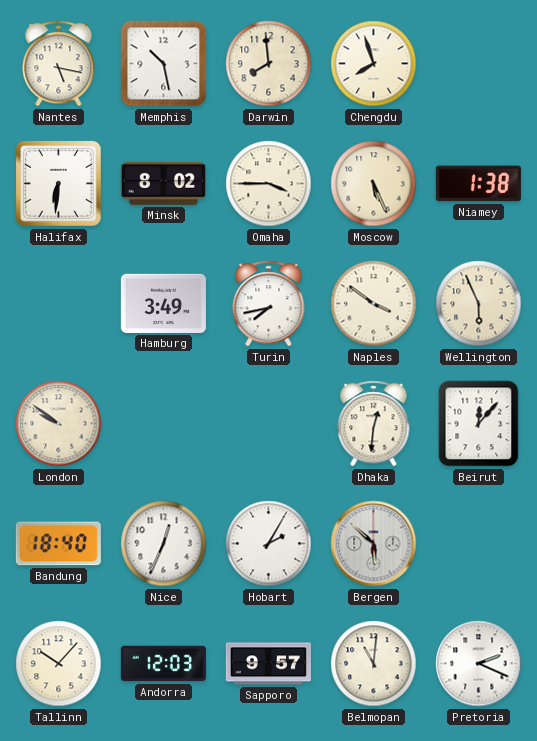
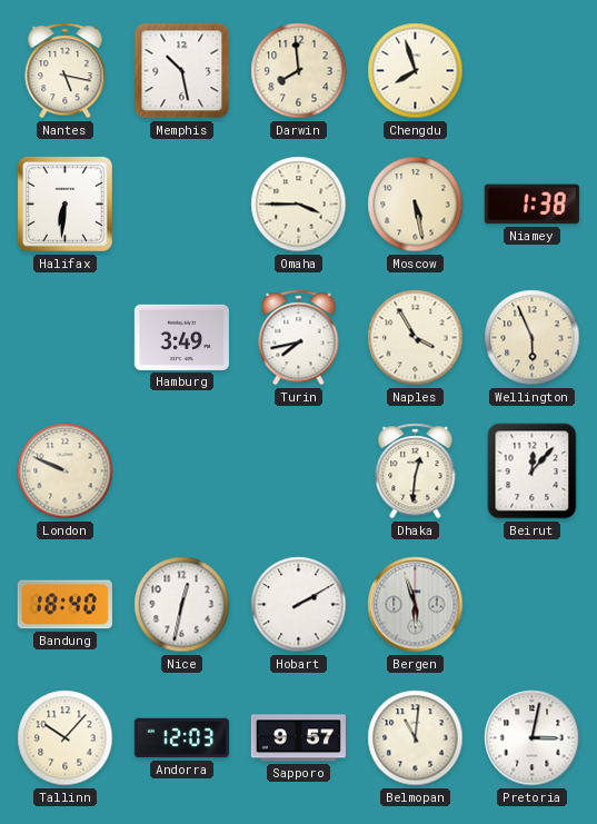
Minsk: 8:02 -> none
Moscow: 5:26 -> 5:28
Naples: 3:51 -> 3:55
London: 9:51 -> 9:49
Nice: 12:34 -> 12:32
Hobart: 2:05 -> 2:10
Bergen: 5:52 -> 5:57
Pretoria: 2:19 -> 3:02
